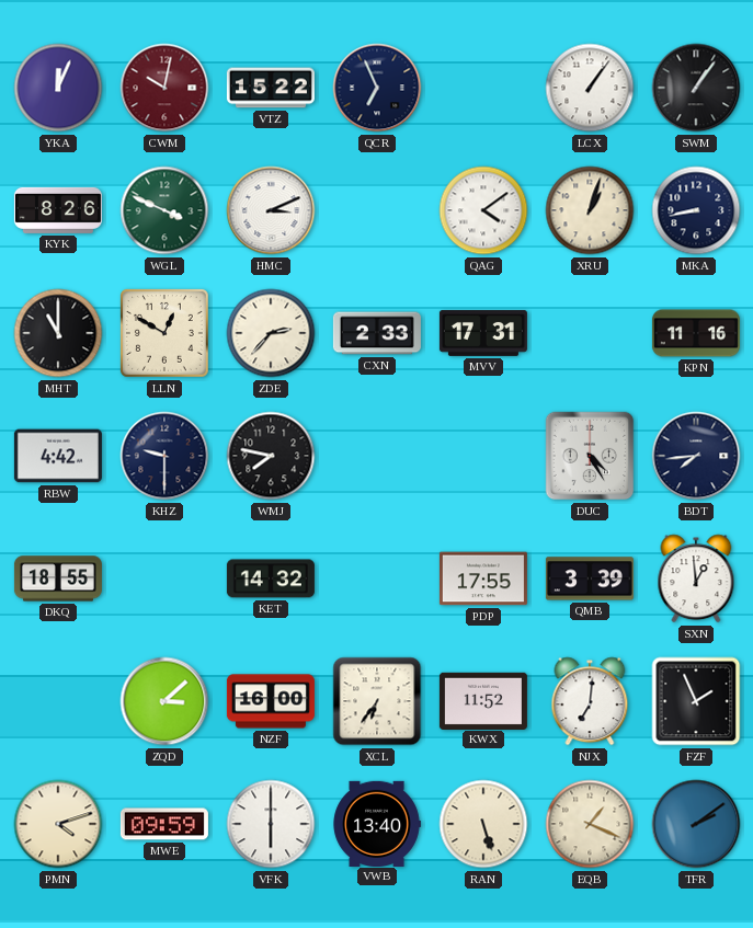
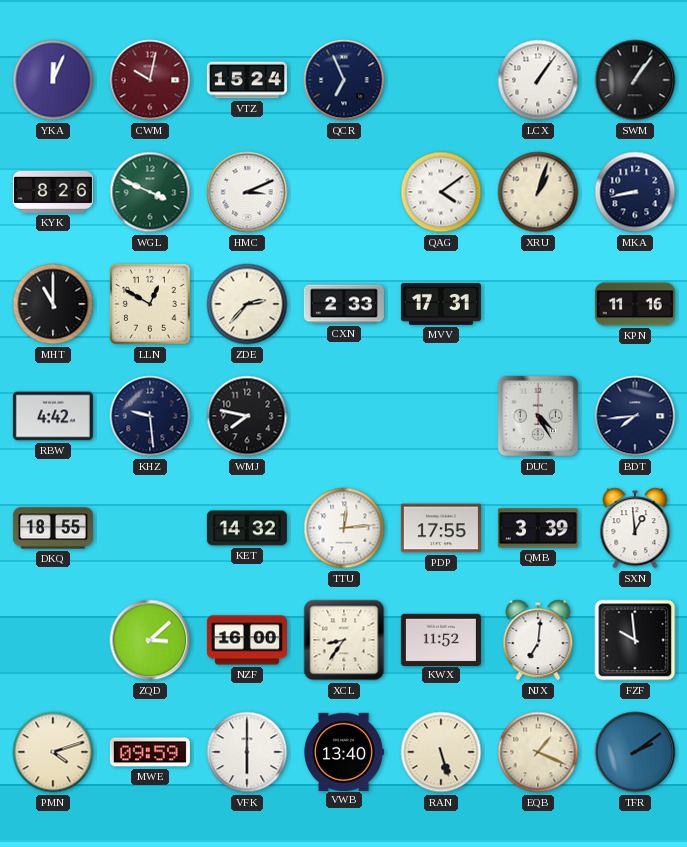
VTZ: 15:22 -> 15:24
KHZ: 9:30 -> 9:29
TTU: none -> 12:14
XCL: 6:36 -> 8:36
FZF: 1:56 -> 9:59
